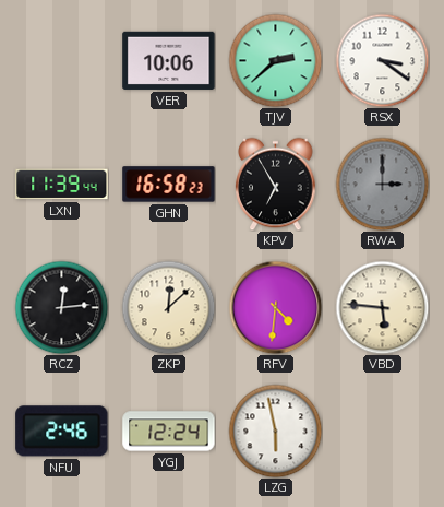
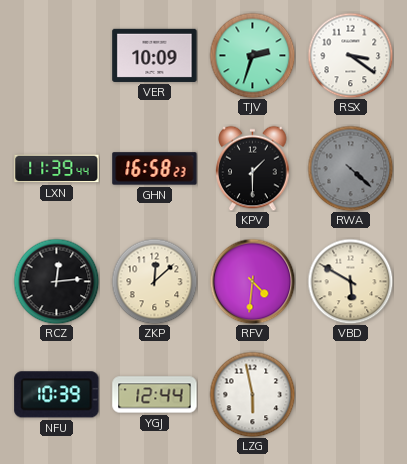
VER: 10:06 -> 10:09
TJV: 2:38 -> 2:33
KPV: 6:55 -> 1:30
RWA: 3:00 -> 4:22
VBD: 5:46 -> 5:50
NFU: 2:46 -> 10:39
YGJ: 12:24 -> 12:44
